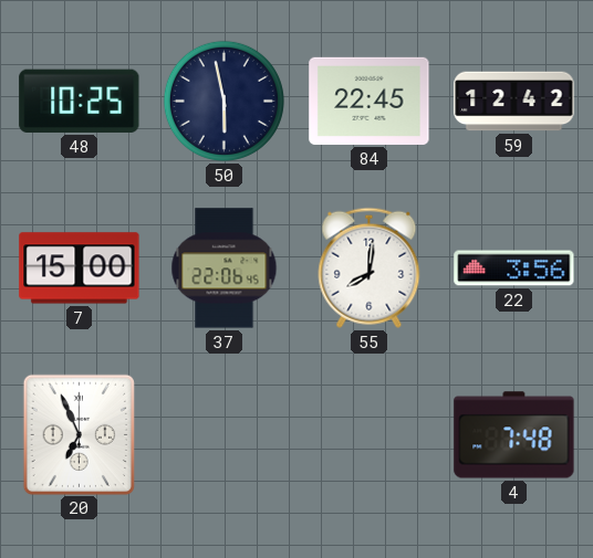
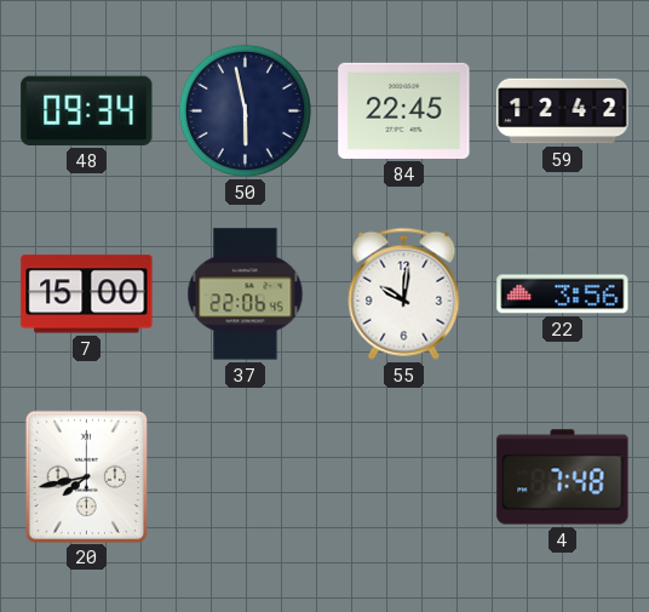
48: 10:25 -> 09:34
55: 8:01 -> 10:01
20: 6:56 -> 7:43
